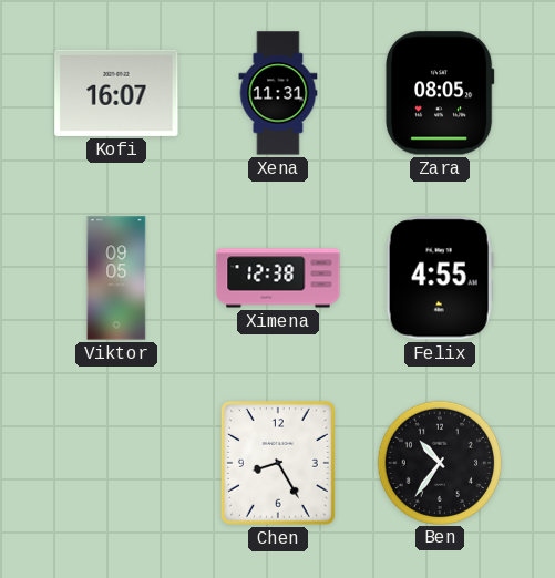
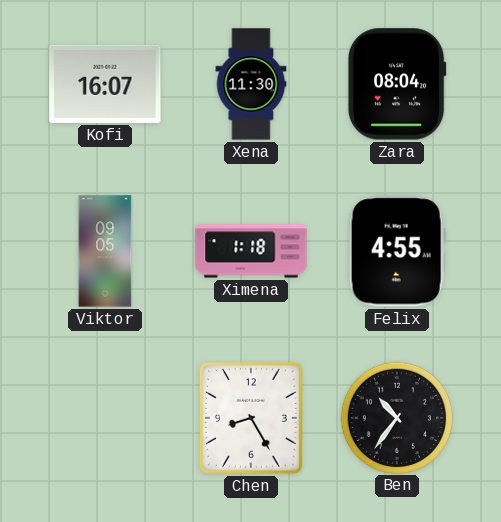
Xena: 11:31 -> 11:30
Zara: 08:05 -> 08:04
Ximena: 12:38 -> 1:18
